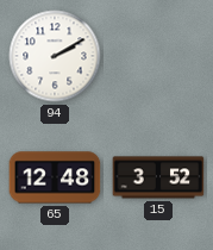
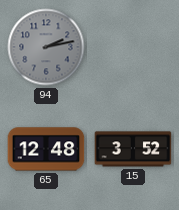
94: 2:10 -> 2:13
94 dial: white -> grey
